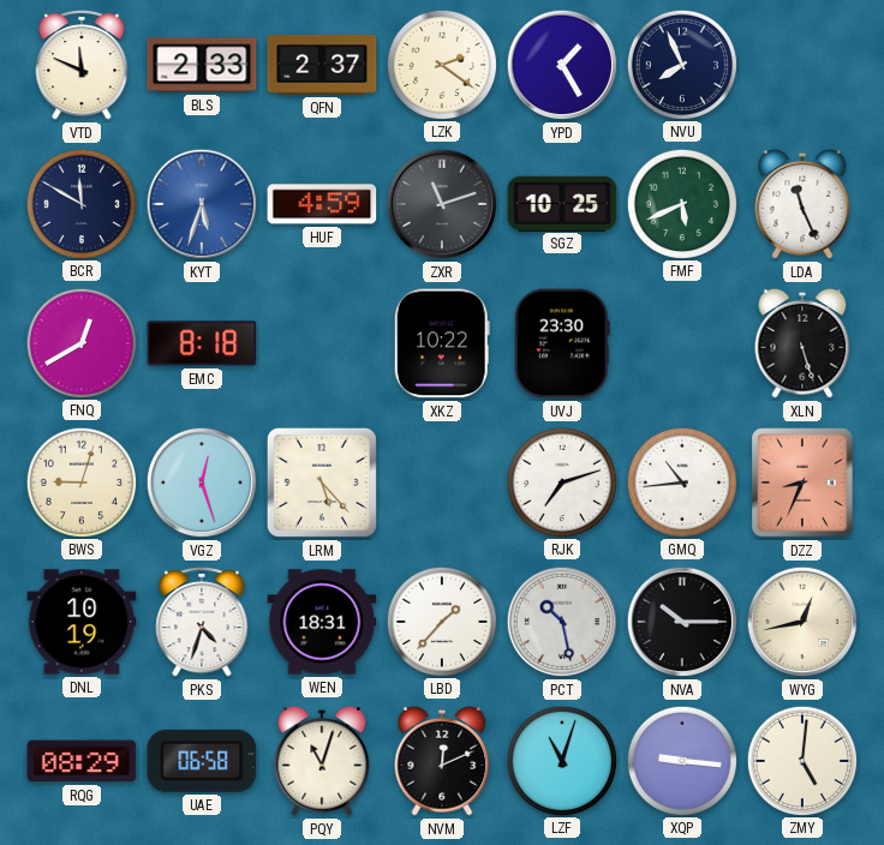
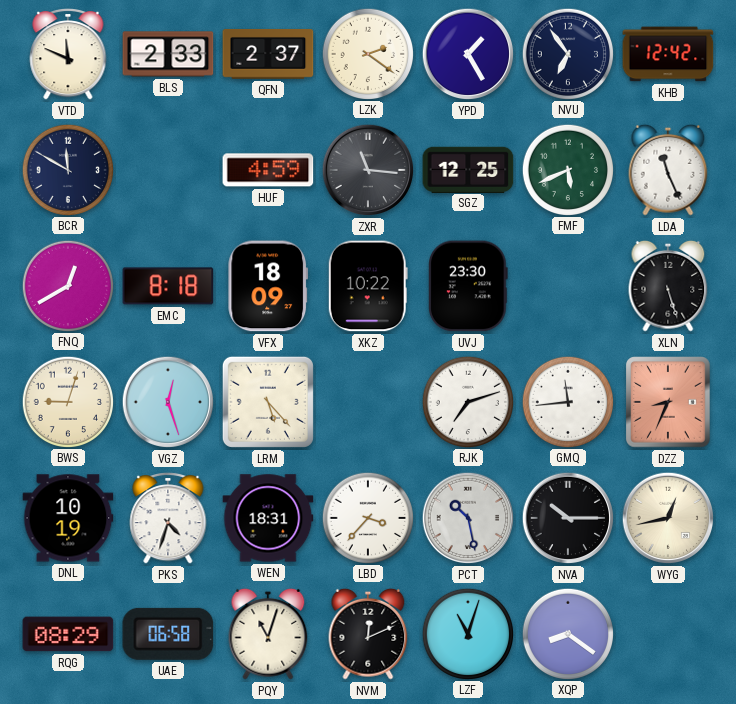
NVU: 7:56 -> 6:54
KHB: none -> 12:42
KYT: 5:33 -> none
ZXR: 11:12 -> 11:16
SGZ: 10:25 -> 12:25
VFX: none -> 18:09
GMQ: 10:44 -> 11:44
LBD: 1:37 -> 3:37
XQP: 9:16 -> 8:21
ZMY: 5:01 -> none
